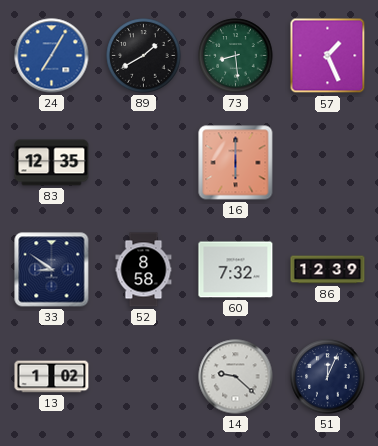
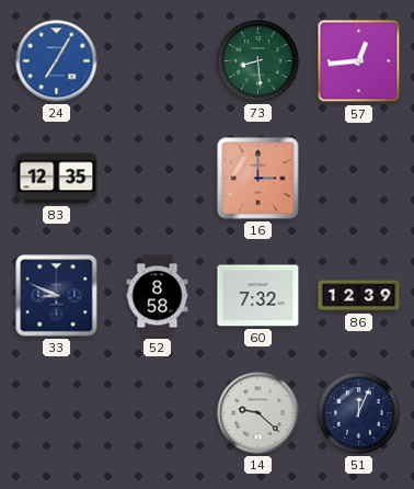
89: 1:40 -> none
57: 1:26 -> 12:44
16: 6:00 -> 3:00
33: 8:51 -> 8:49
13: 1:02 -> none
